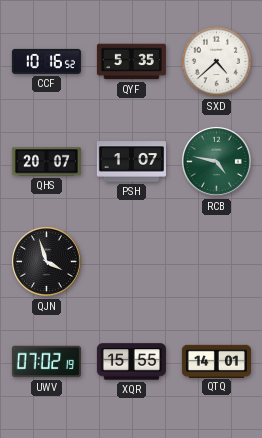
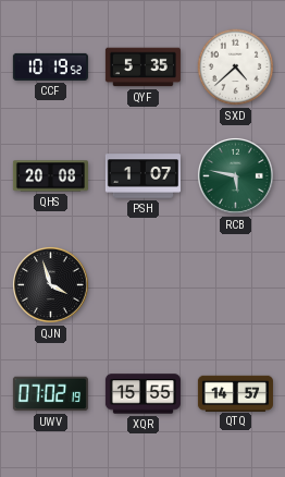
CCF: 10:16 -> 10:19
QHS: 20:07 -> 20:08
RCB: 4:47 -> 5:47
QTQ: 14:01 -> 14:57
